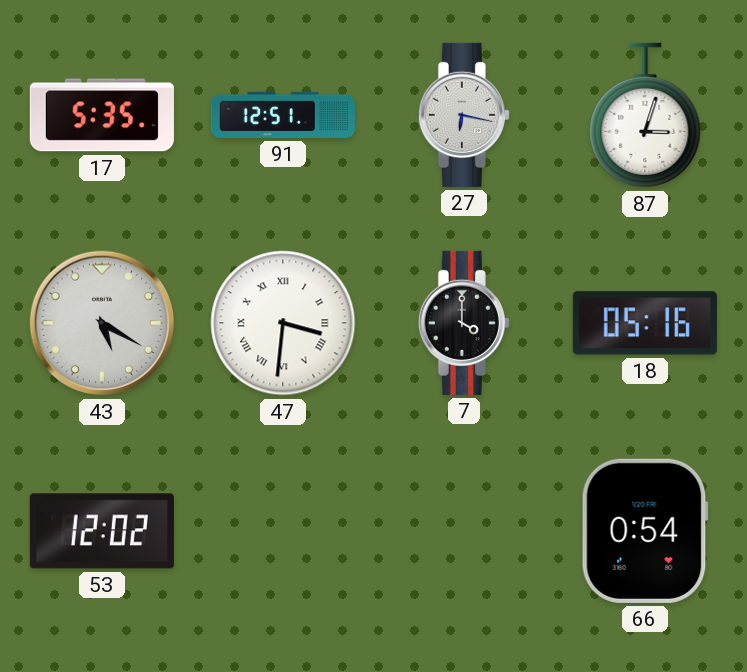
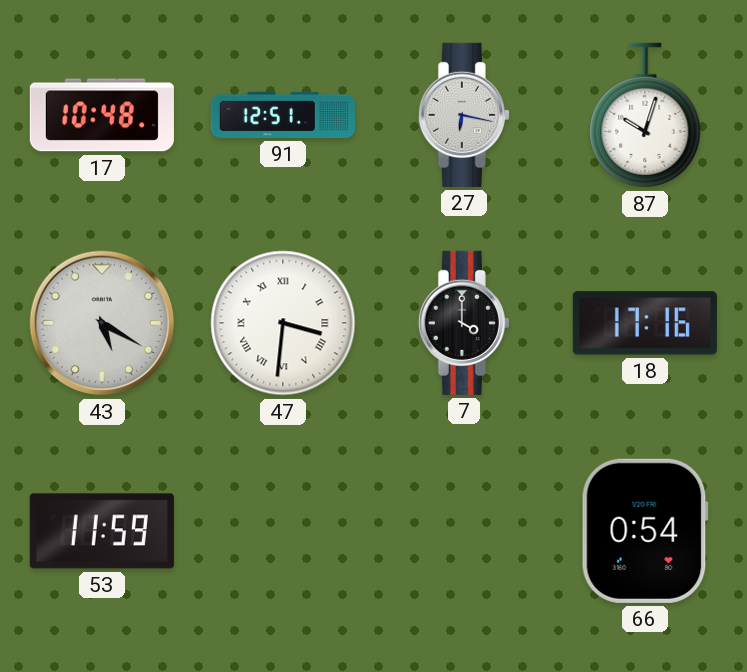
17: 5:35 -> 10:48
87: 3:03 -> 10:03
18: 05:16 -> 17:16
53: 12:02 -> 11:59
